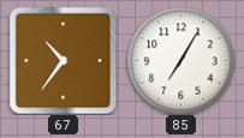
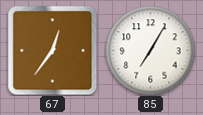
67: 10:36 -> 12:36
